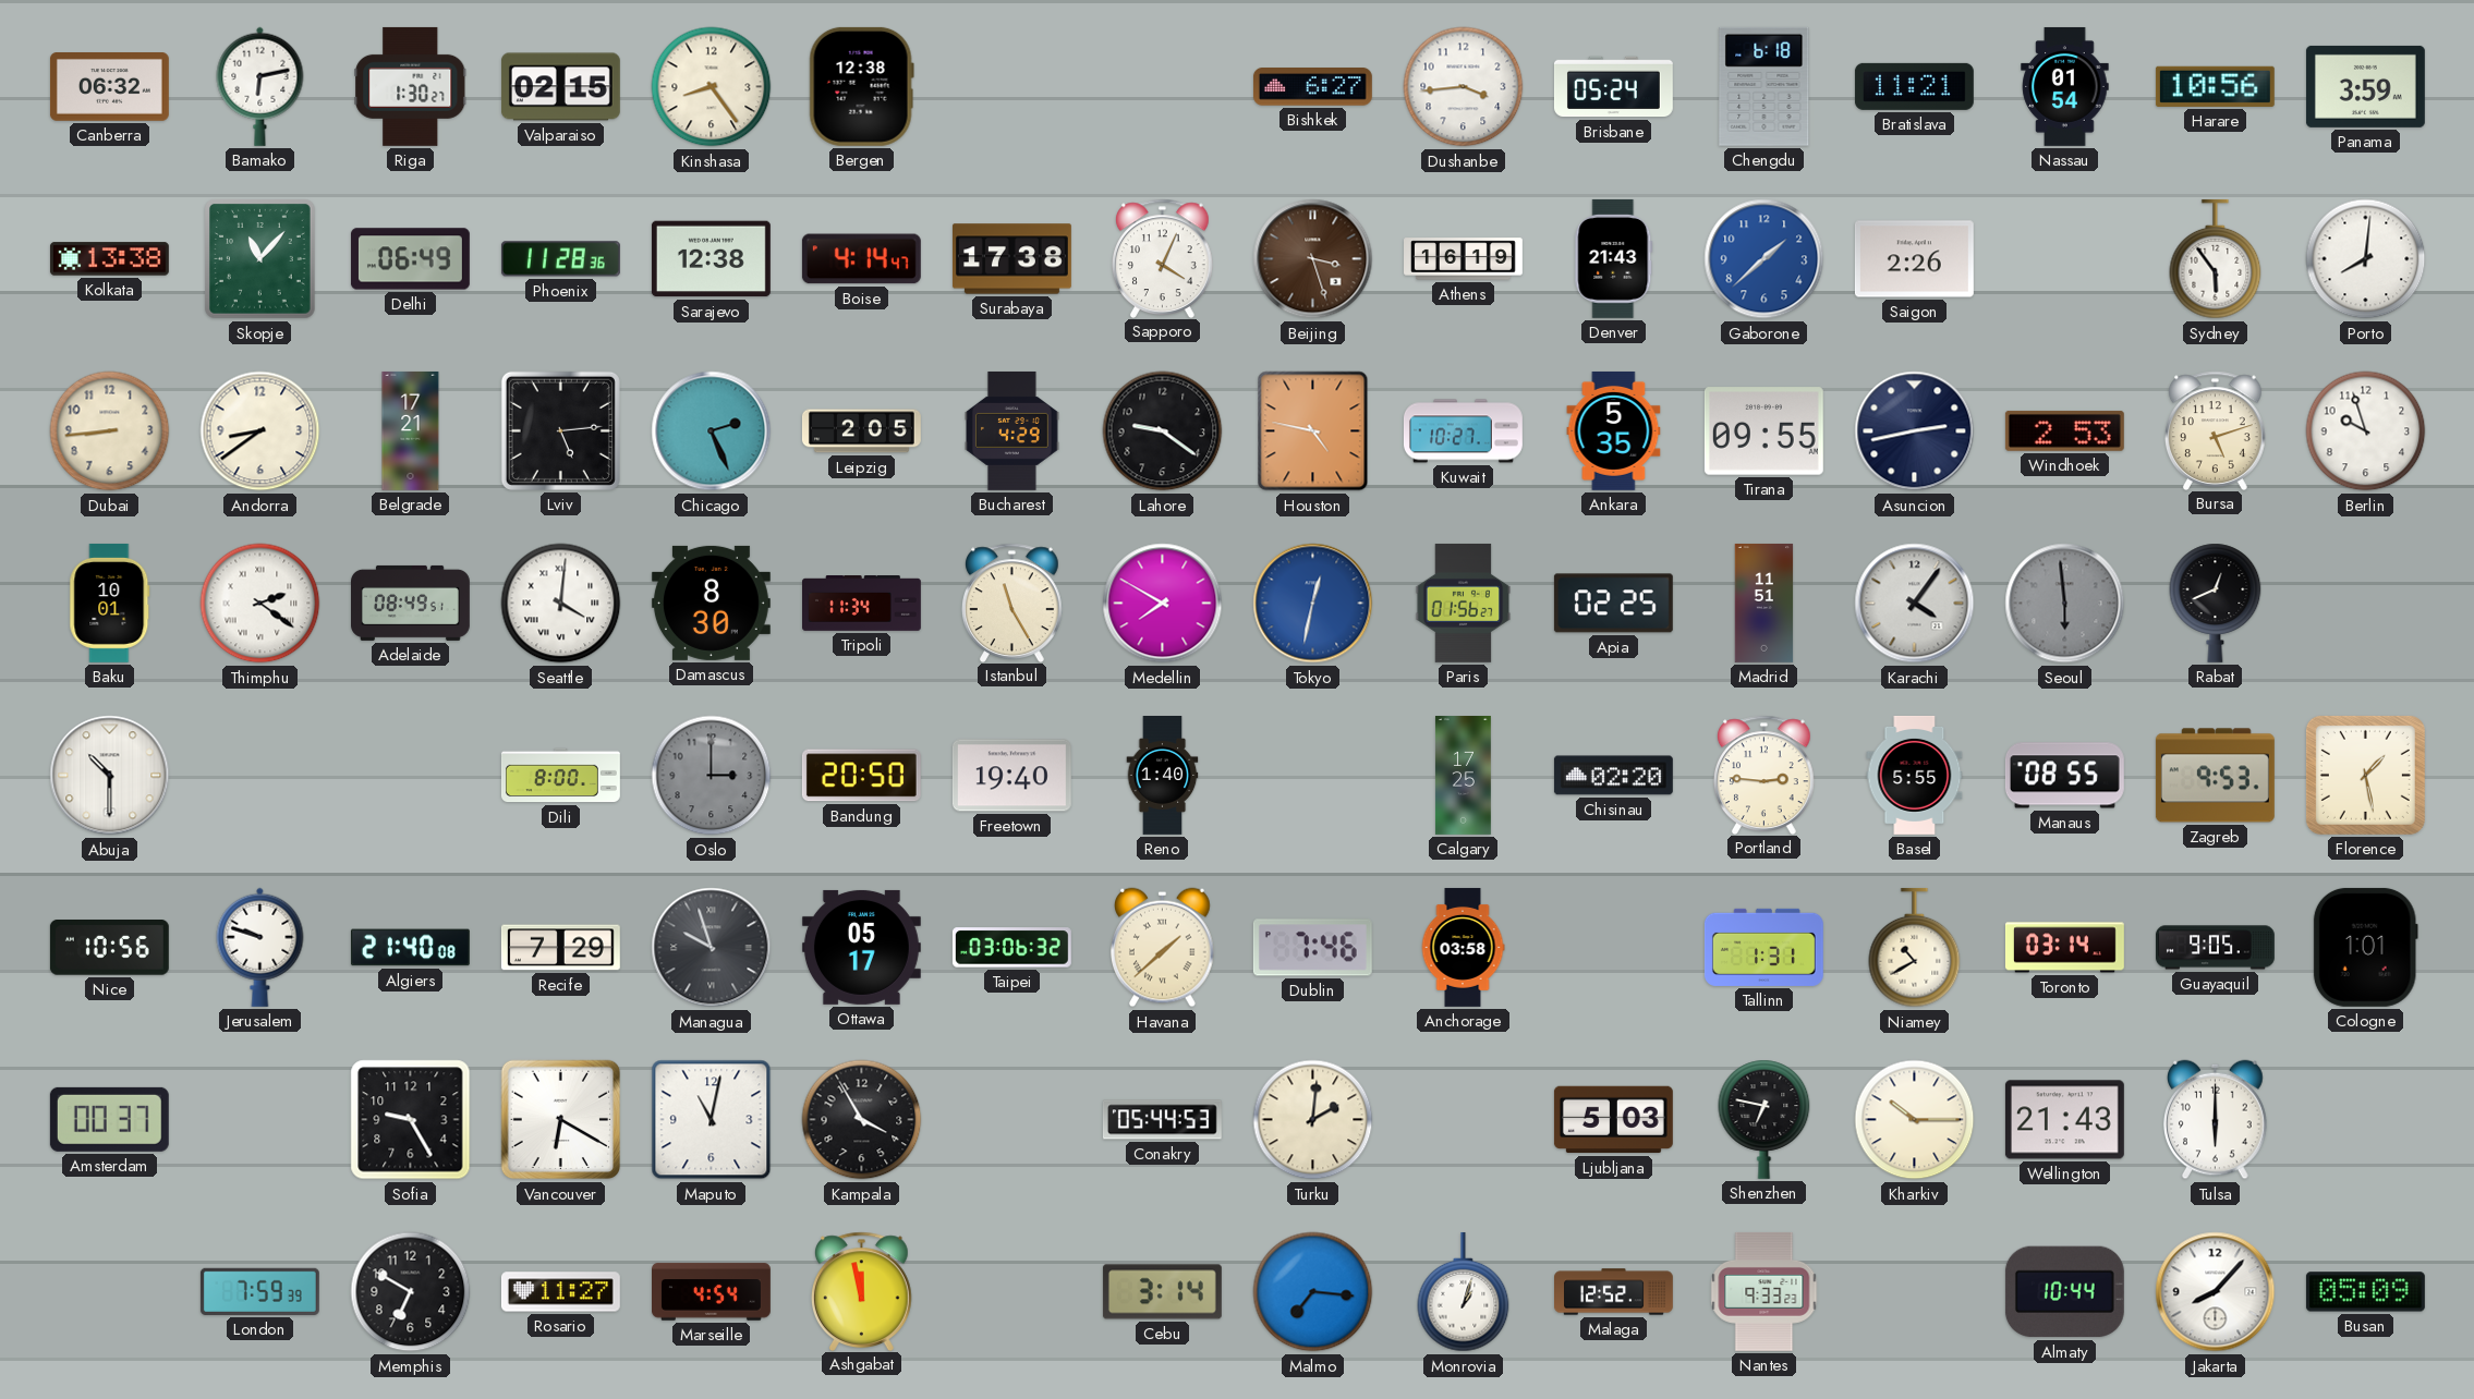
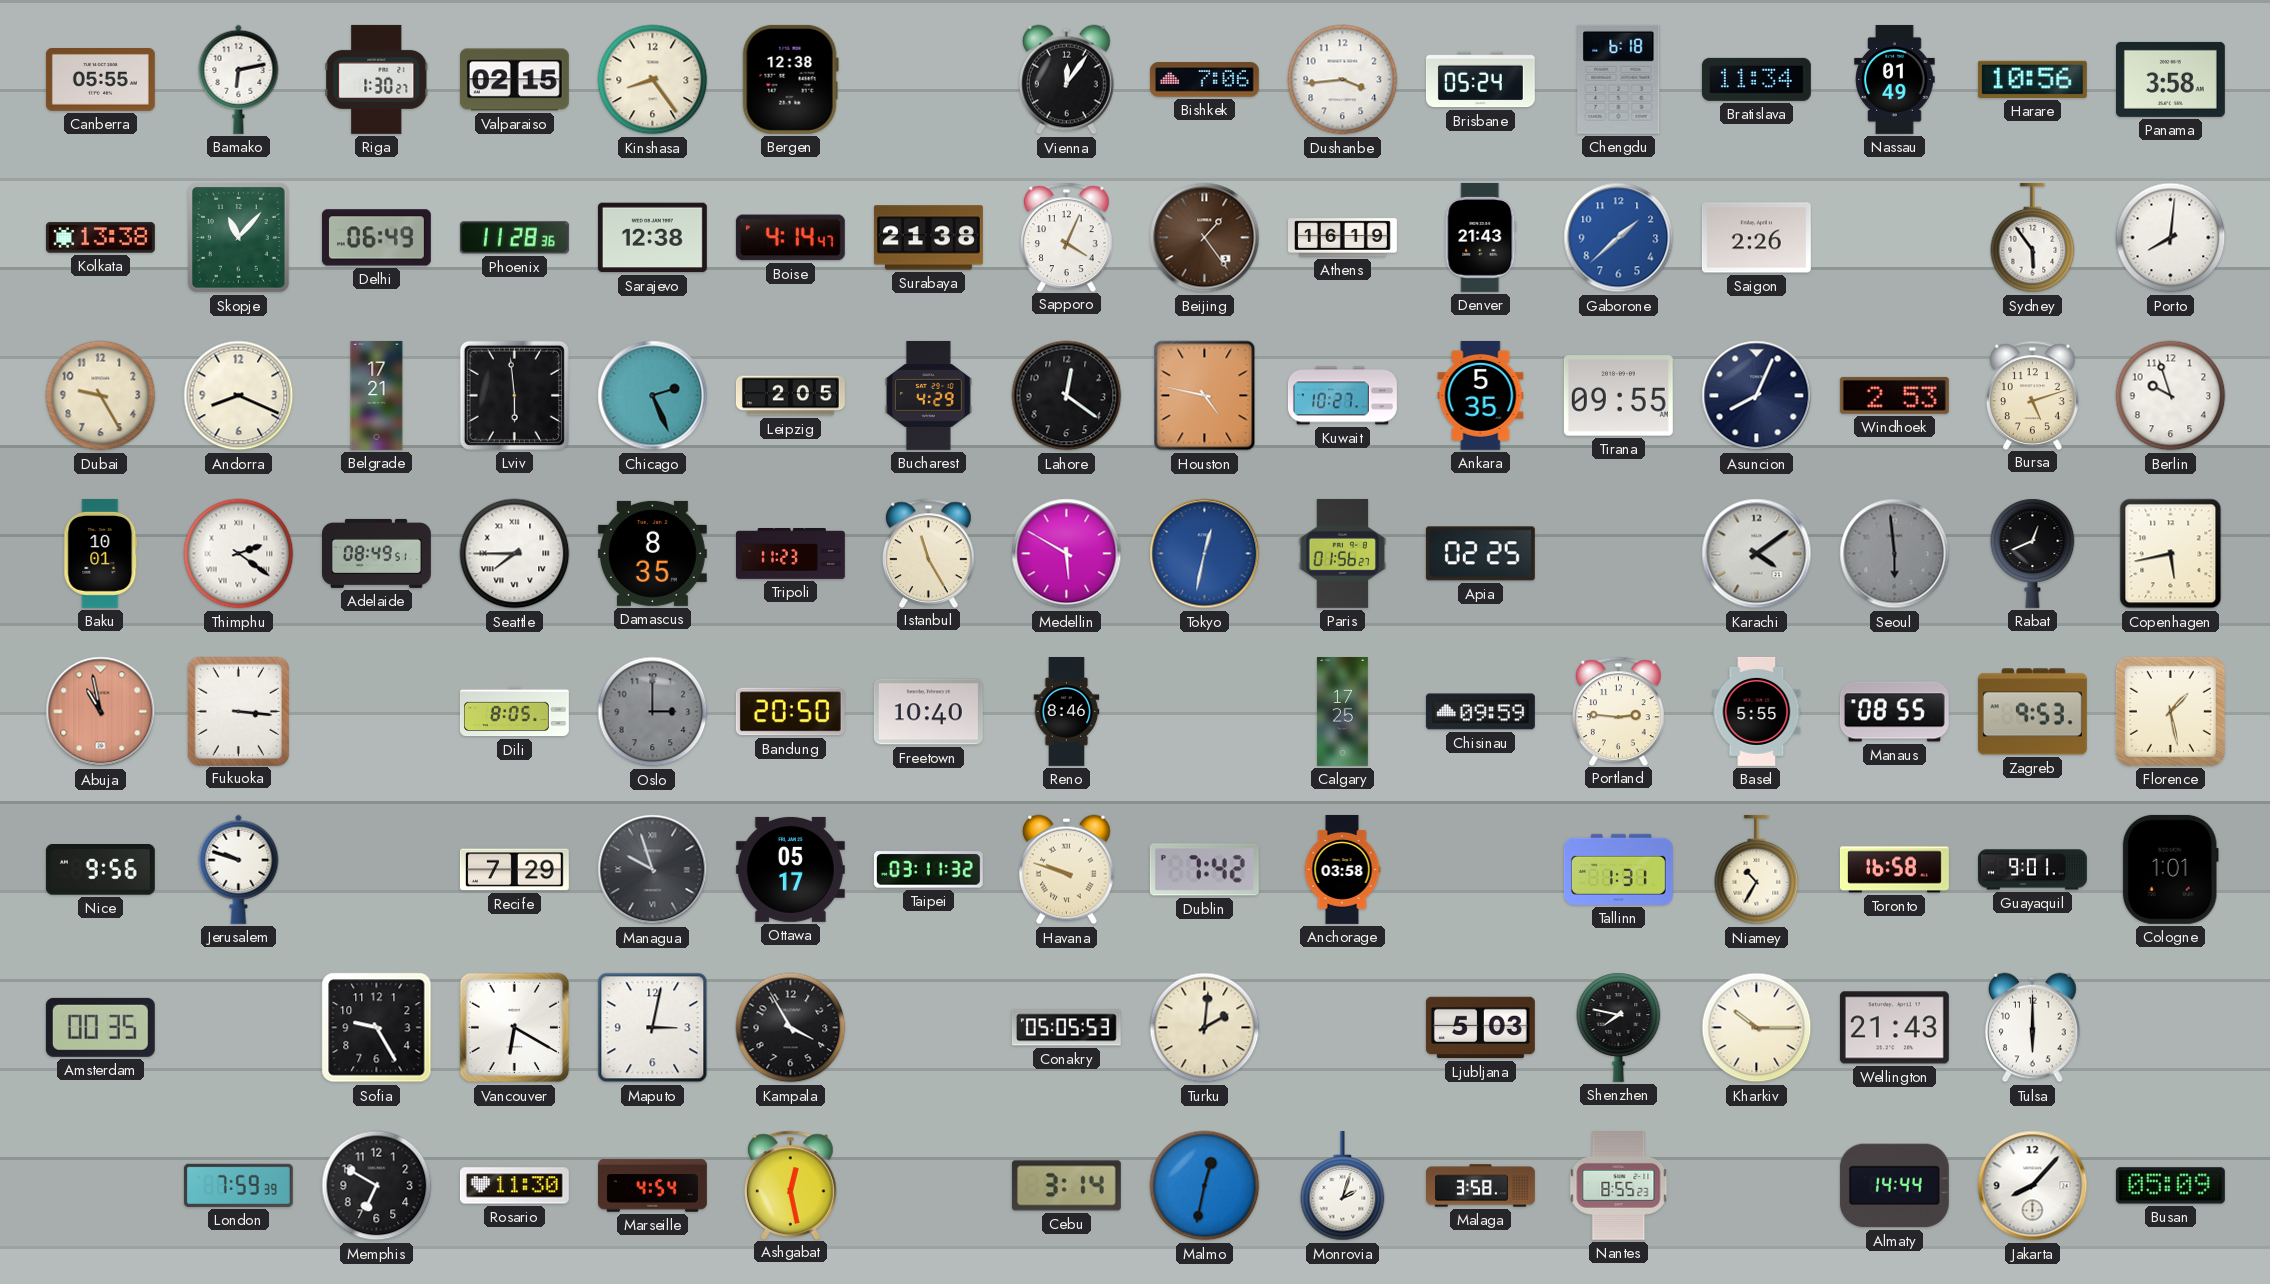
Canberra: 06:32 -> 05:55
Vienna: none -> 12:06
Bishkek: 6:27 -> 7:06
Bratislava: 11:21 -> 11:34
Nassau: 01:54 -> 01:49
Panama: 3:59 -> 3:58
Surabaya: 17:38 -> 21:38
Beijing: 3:27 -> 1:24
Dubai: 8:44 -> 9:25
Andorra: 8:39 -> 8:19
Lviv: 5:14 -> 5:59
Lahore: 9:21 -> 12:21
Asuncion: 2:43 -> 8:04
Seattle: 4:01 -> 7:45
Damascus: 8:30 -> 8:35
Tripoli: 11:34 -> 11:23
Medellin: 7:50 -> 5:50
Madrid: 11:51 -> none
Karachi: 4:06 -> 4:09
Copenhagen: none -> 5:43
Abuja: 10:30 -> 10:58
Abuja dial: white -> salmon
Fukuoka: none -> 3:16
Dili: 8:00 -> 8:05
Freetown: 19:40 -> 10:40
Reno: 1:40 -> 8:46
Chisinau: 02:20 -> 09:59
Nice: 10:56 -> 9:56
Algiers: 21:40 -> none
Taipei: 03:06 -> 03:11
Havana: 1:38 -> 9:48
Dublin: 7:46 -> 7:42
Niamey: 10:40 -> 10:35
Toronto: 03:14 -> 16:58
Guayaquil: 9:05 -> 9:01
Amsterdam: 00:37 -> 00:35
Maputo: 11:02 -> 3:02
Conakry: 05:44 -> 05:05
Shenzhen: 6:47 -> 7:47
Rosario: 11:27 -> 11:30
Ashgabat: 11:58 -> 12:28
Malmo: 7:16 -> 12:32
Monrovia: 1:03 -> 2:03
Malaga: 12:52 -> 3:58
Nantes: 9:33 -> 8:55
Almaty: 10:44 -> 14:44
